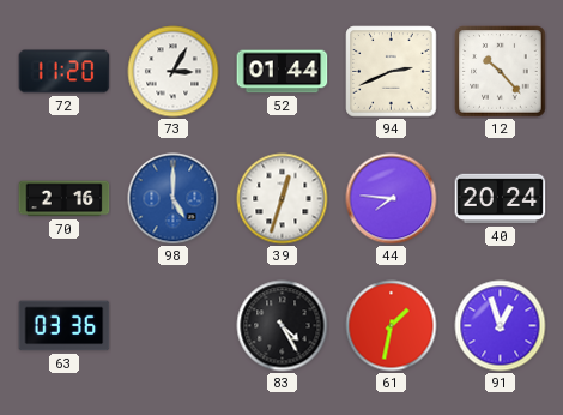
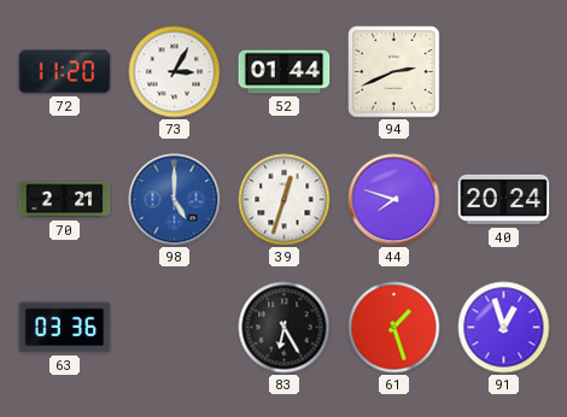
12: 10:23 -> none
70: 2:16 -> 2:21
44: 7:46 -> 7:48
83: 4:25 -> 6:25
61: 1:32 -> 1:27
